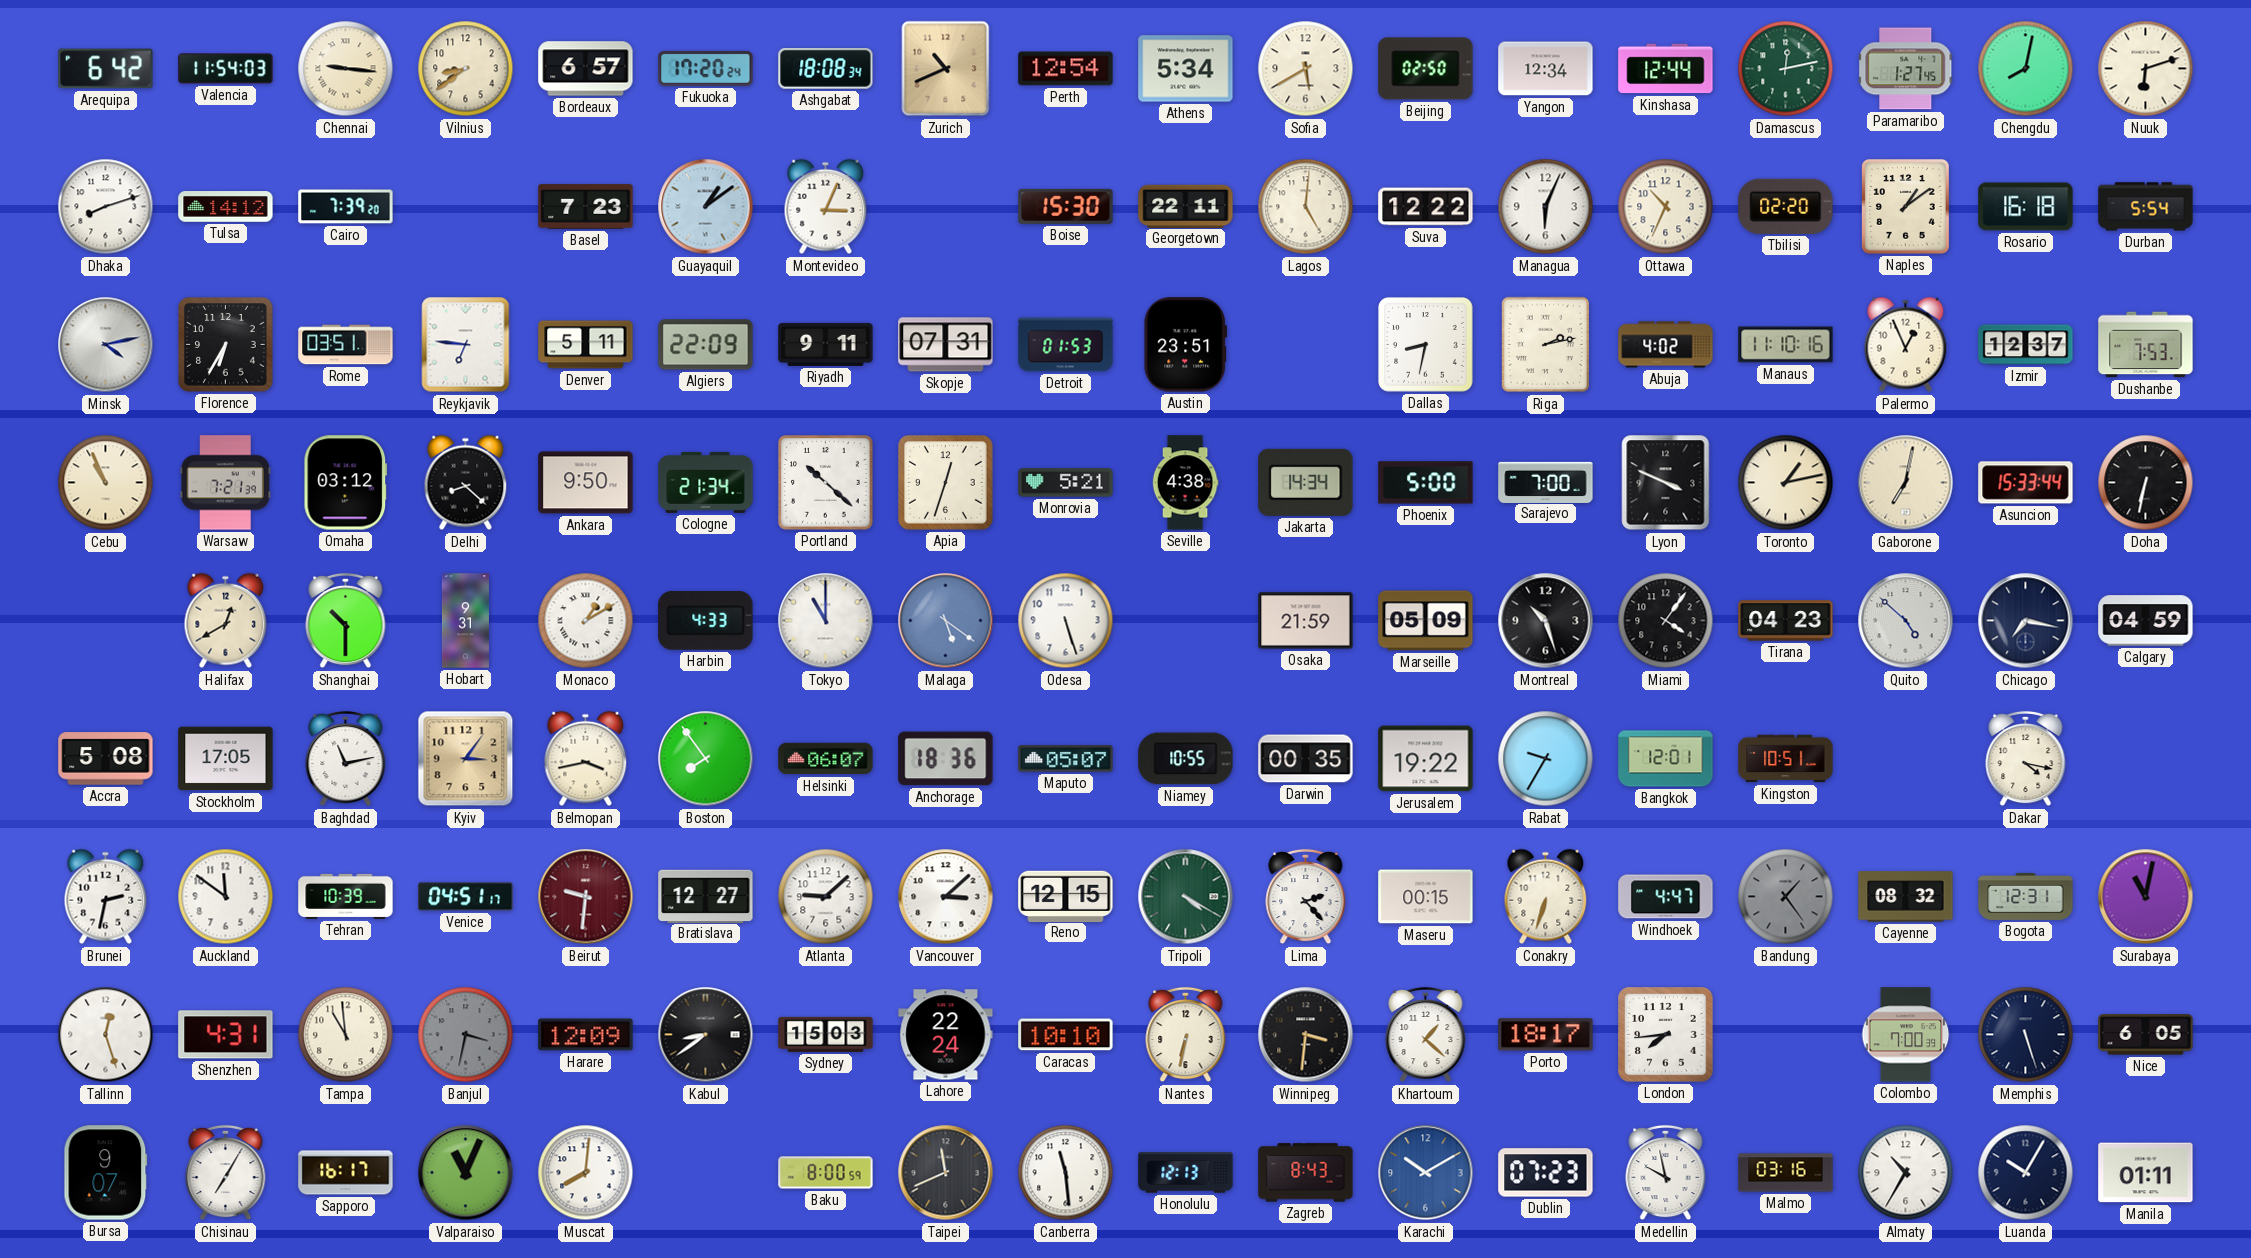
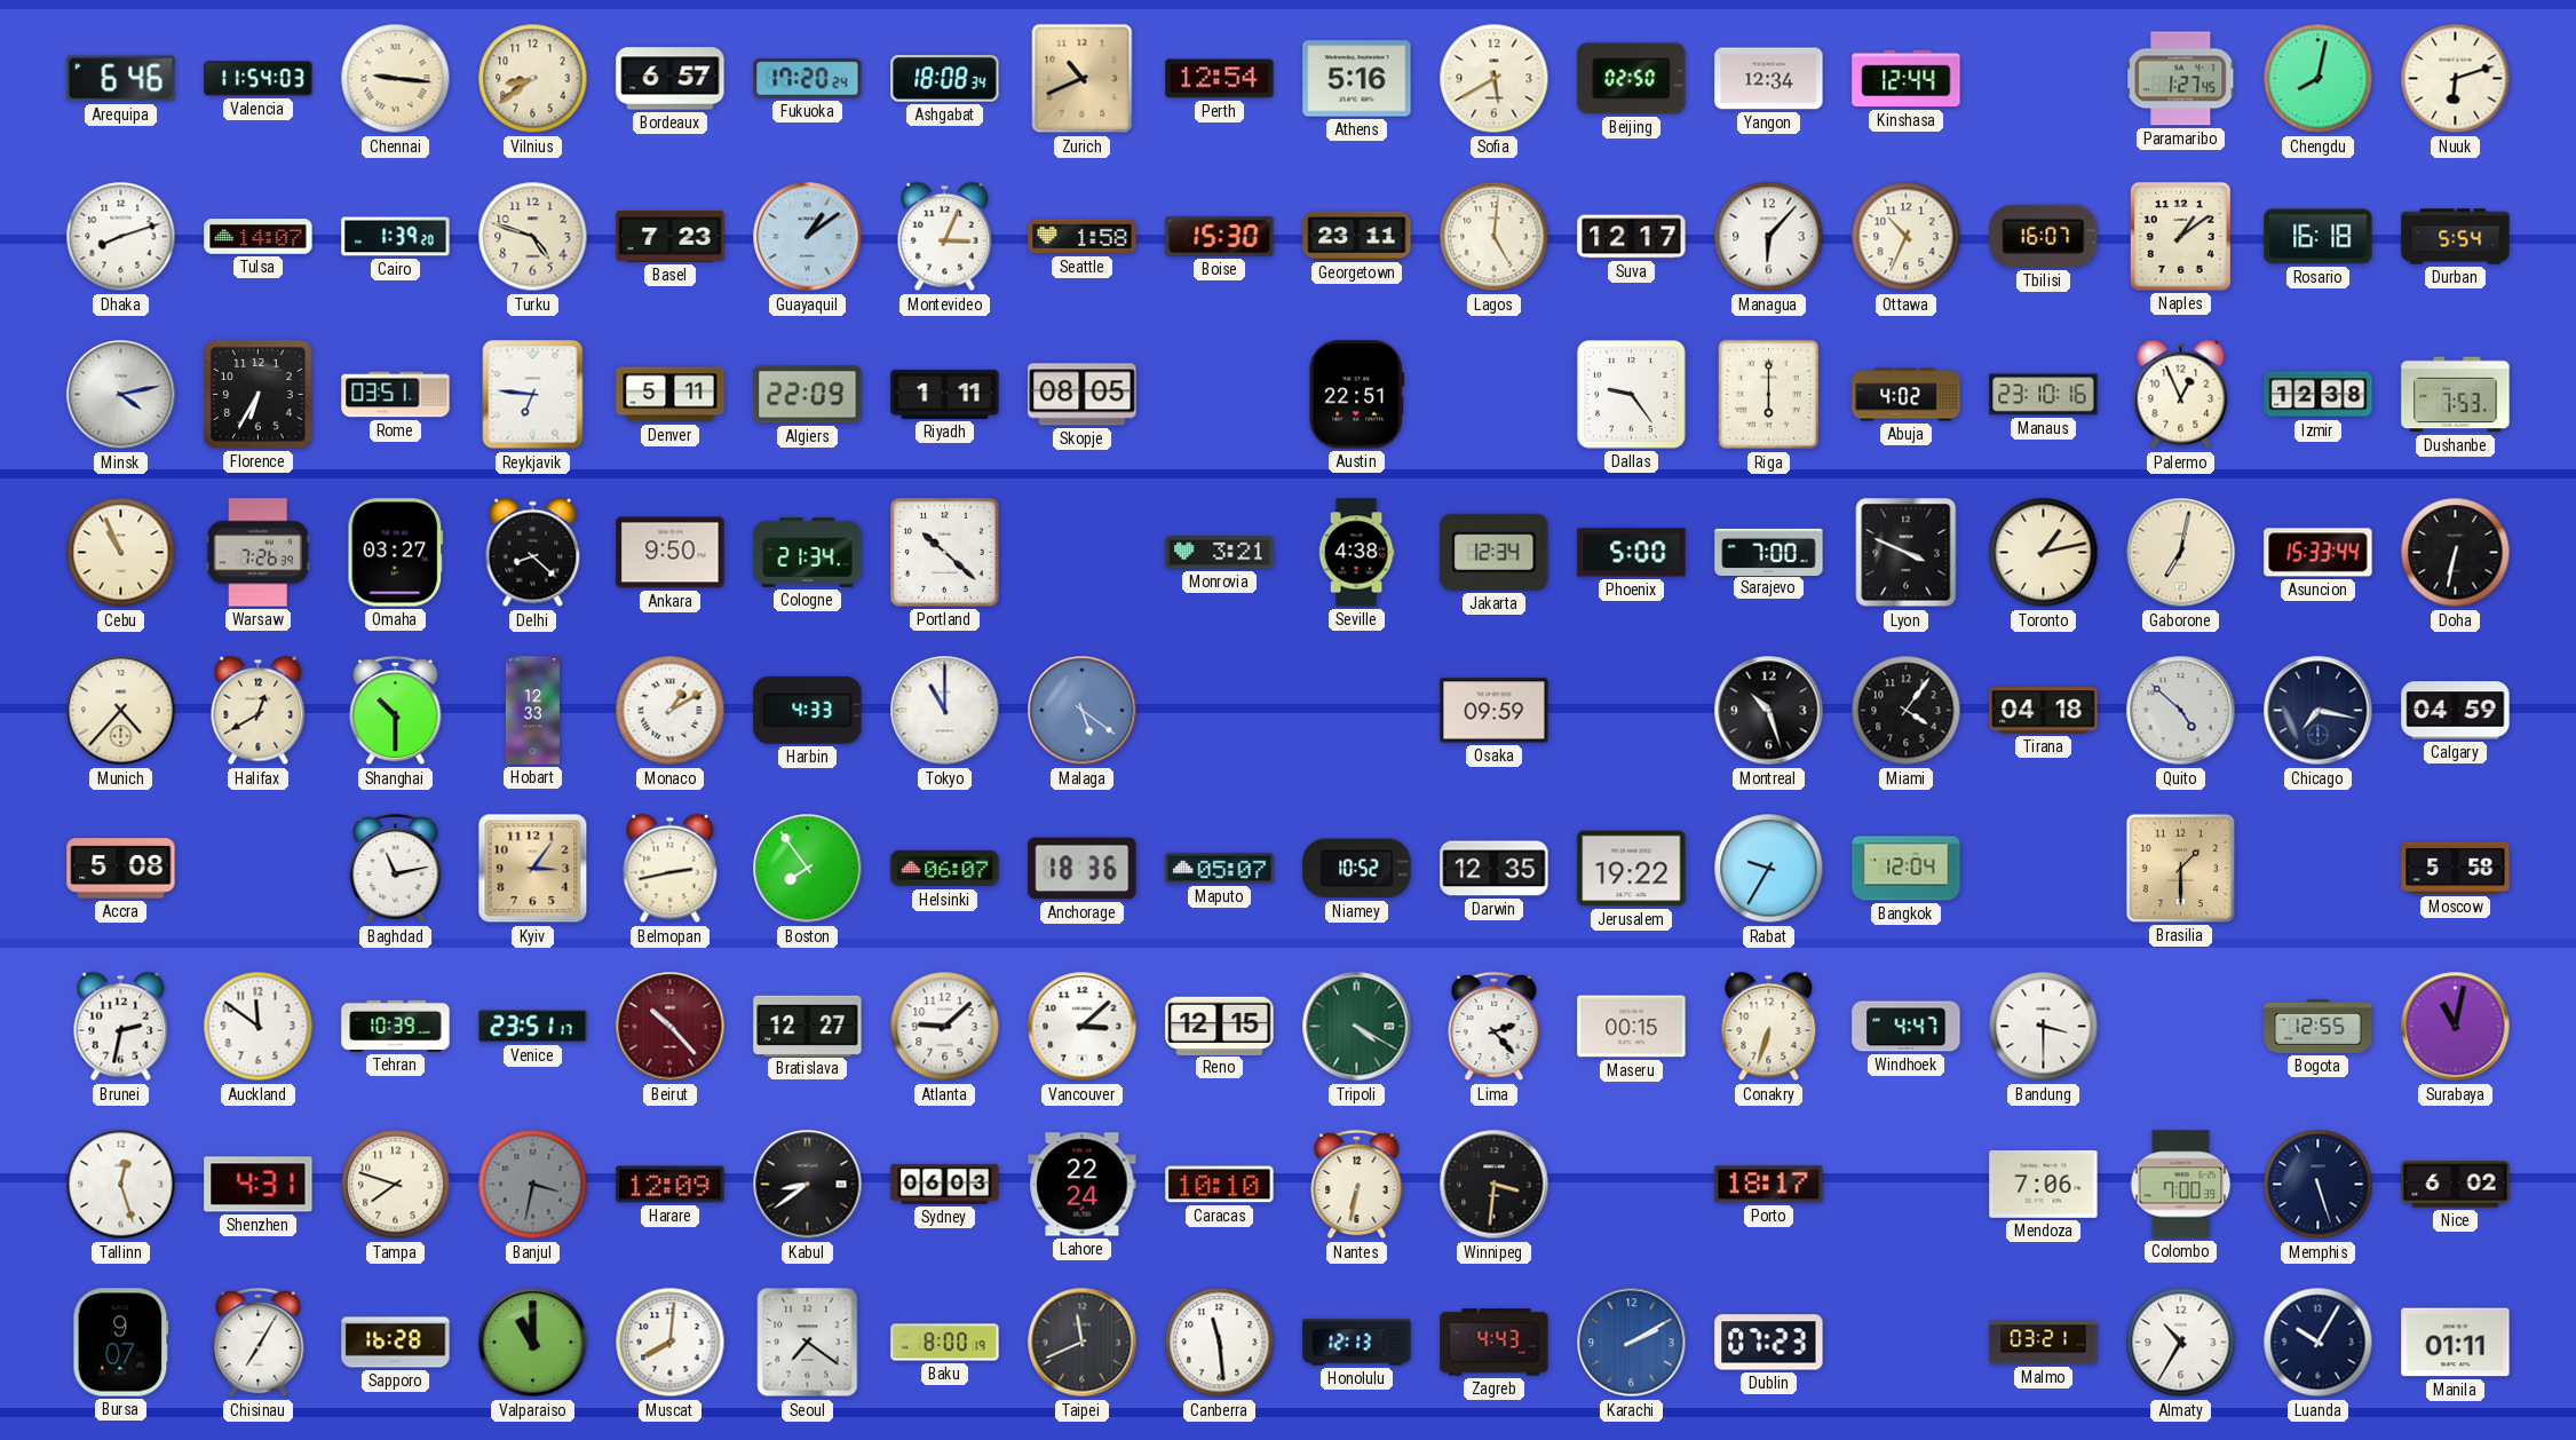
Arequipa: 6:42 -> 6:46
Athens: 5:34 -> 5:16
Damascus: 12:13 -> none
Tulsa: 14:12 -> 14:07
Cairo: 7:39 -> 1:39
Turku: none -> 4:48
Seattle: none -> 1:58
Georgetown: 22:11 -> 23:11
Suva: 12:22 -> 12:17
Managua: 6:04 -> 6:07
Tbilisi: 02:20 -> 16:07
Riyadh: 9:11 -> 1:11
Skopje: 07:31 -> 08:05
Detroit: 01:53 -> none
Austin: 23:51 -> 22:51
Dallas: 8:32 -> 9:24
Riga: 2:13 -> 6:00
Manaus: 11:10 -> 23:10
Izmir: 12:37 -> 12:38
Warsaw: 7:21 -> 7:26
Omaha: 03:12 -> 03:27
Apia: 12:33 -> none
Monrovia: 5:21 -> 3:21
Jakarta: 14:34 -> 12:34
Munich: none -> 4:37
Hobart: 9:31 -> 12:33
Odesa: 5:27 -> none
Osaka: 21:59 -> 09:59
Marseille: 05:09 -> none
Tirana: 04:23 -> 04:18
Stockholm: 17:05 -> none
Belmopan: 3:43 -> 2:43
Niamey: 10:55 -> 10:52
Darwin: 00:35 -> 12:35
Bangkok: 12:01 -> 12:04
Kingston: 10:51 -> none
Brasilia: none -> 1:30
Dakar: 4:17 -> none
Moscow: none -> 5:58
Venice: 04:51 -> 23:51
Beirut: 9:31 -> 10:23
Bandung: 1:24 -> 3:30
Bandung dial: grey -> white
Cayenne: 08:32 -> none
Bogota: 12:31 -> 12:55
Tampa: 10:59 -> 7:48
Sydney: 15:03 -> 06:03
Khartoum: 1:22 -> none
London: 7:44 -> none
Mendoza: none -> 7:06
Nice: 6:05 -> 6:02
Sapporo: 16:17 -> 16:28
Valparaiso: 11:04 -> 11:00
Seoul: none -> 7:21
Baku: 8:00:59 -> 8:00:19
Zagreb: 8:43 -> 4:43
Karachi: 10:10 -> 2:10
Medellin: 9:58 -> none
Malmo: 03:16 -> 03:21
